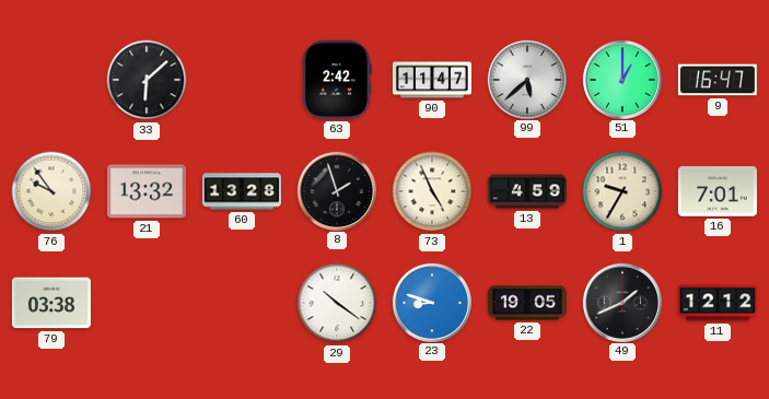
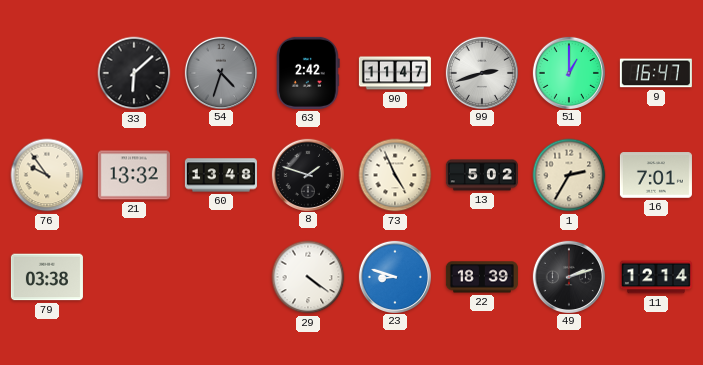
54: none -> 4:33
99: 5:38 -> 2:42
60: 13:28 -> 13:48
8: 1:57 -> 1:48
13: 4:59 -> 5:02
1: 9:35 -> 2:35
29: 10:21 -> 4:21
22: 19:05 -> 18:39
49: 1:41 -> 2:12
11: 12:12 -> 12:14
